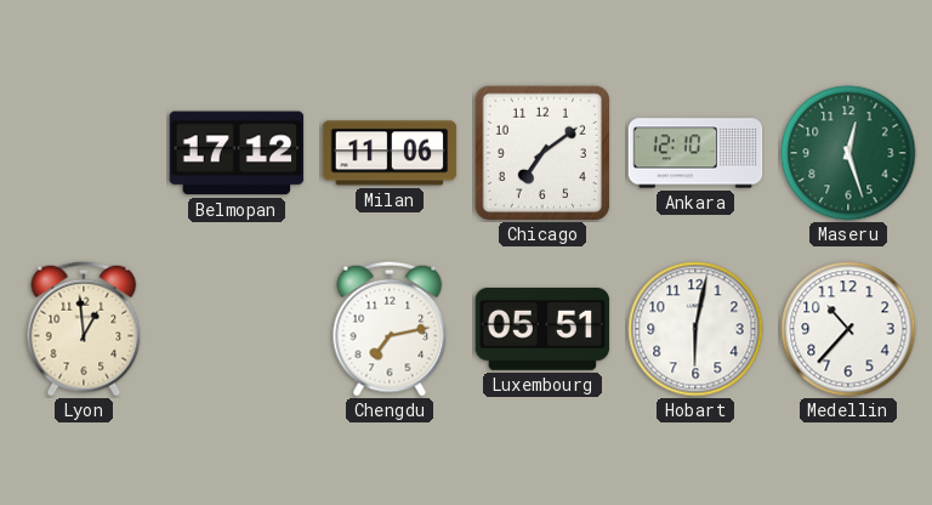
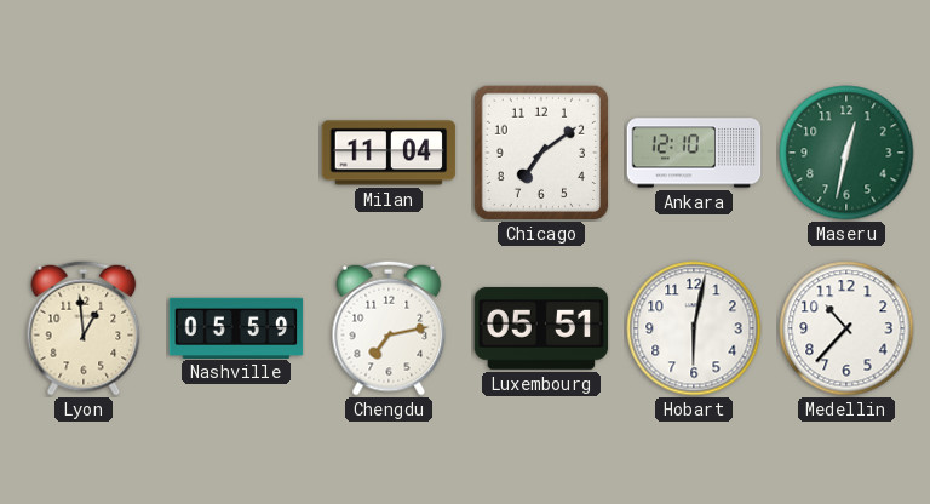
Belmopan: 17:12 -> none
Milan: 11:06 -> 11:04
Maseru: 12:27 -> 12:32
Nashville: none -> 05:59
